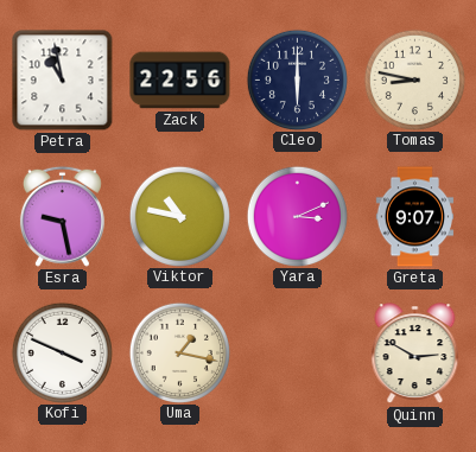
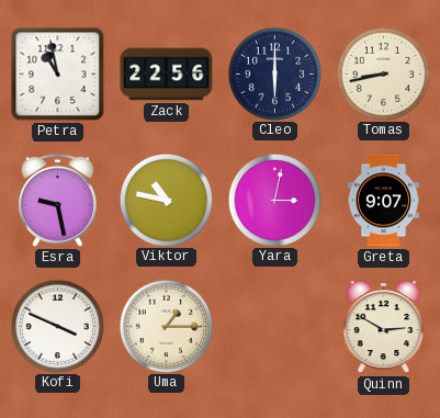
Tomas: 8:47 -> 8:43
Yara: 3:11 -> 3:02
Uma: 1:17 -> 1:15
